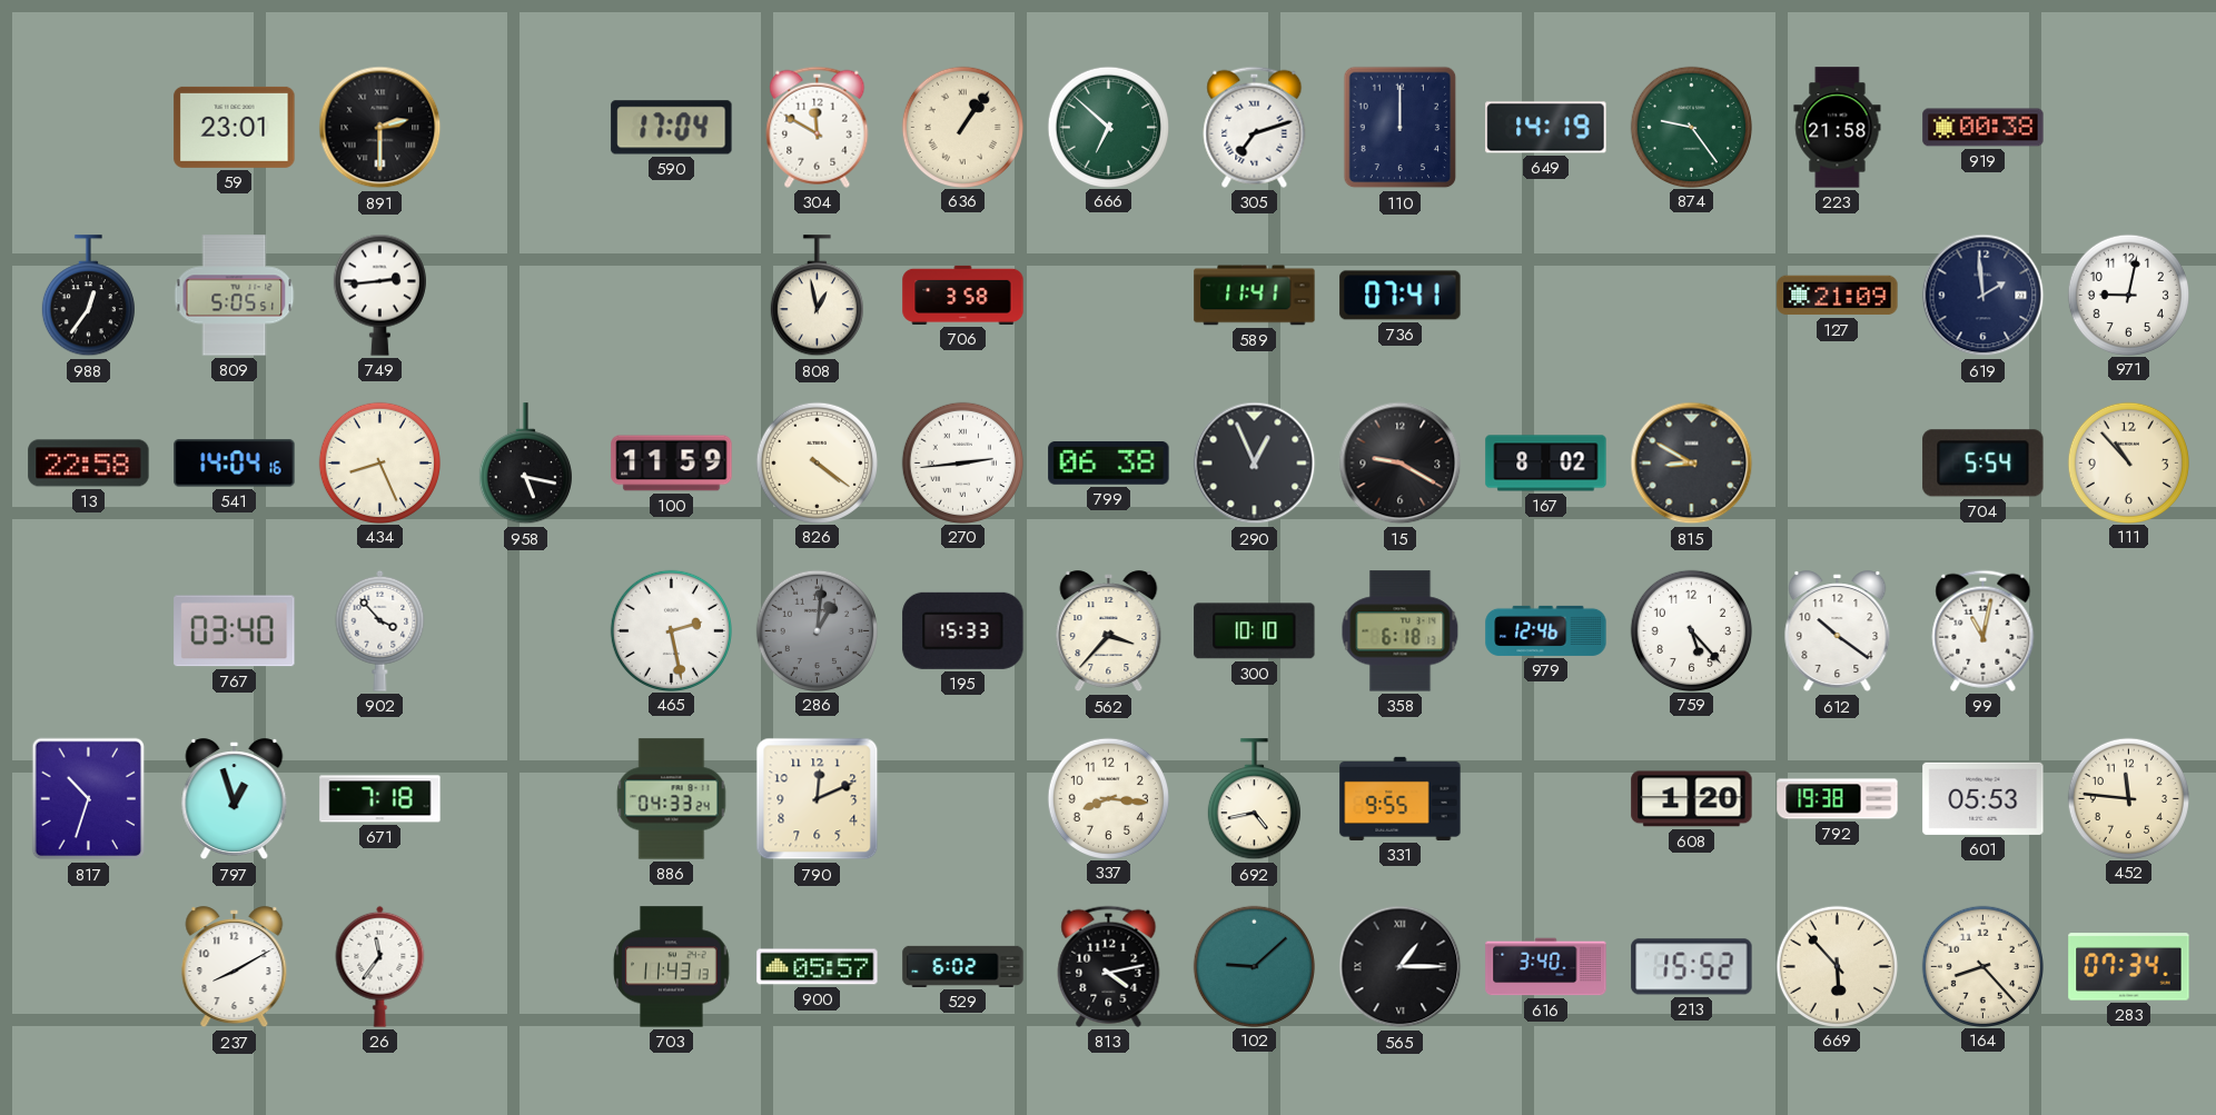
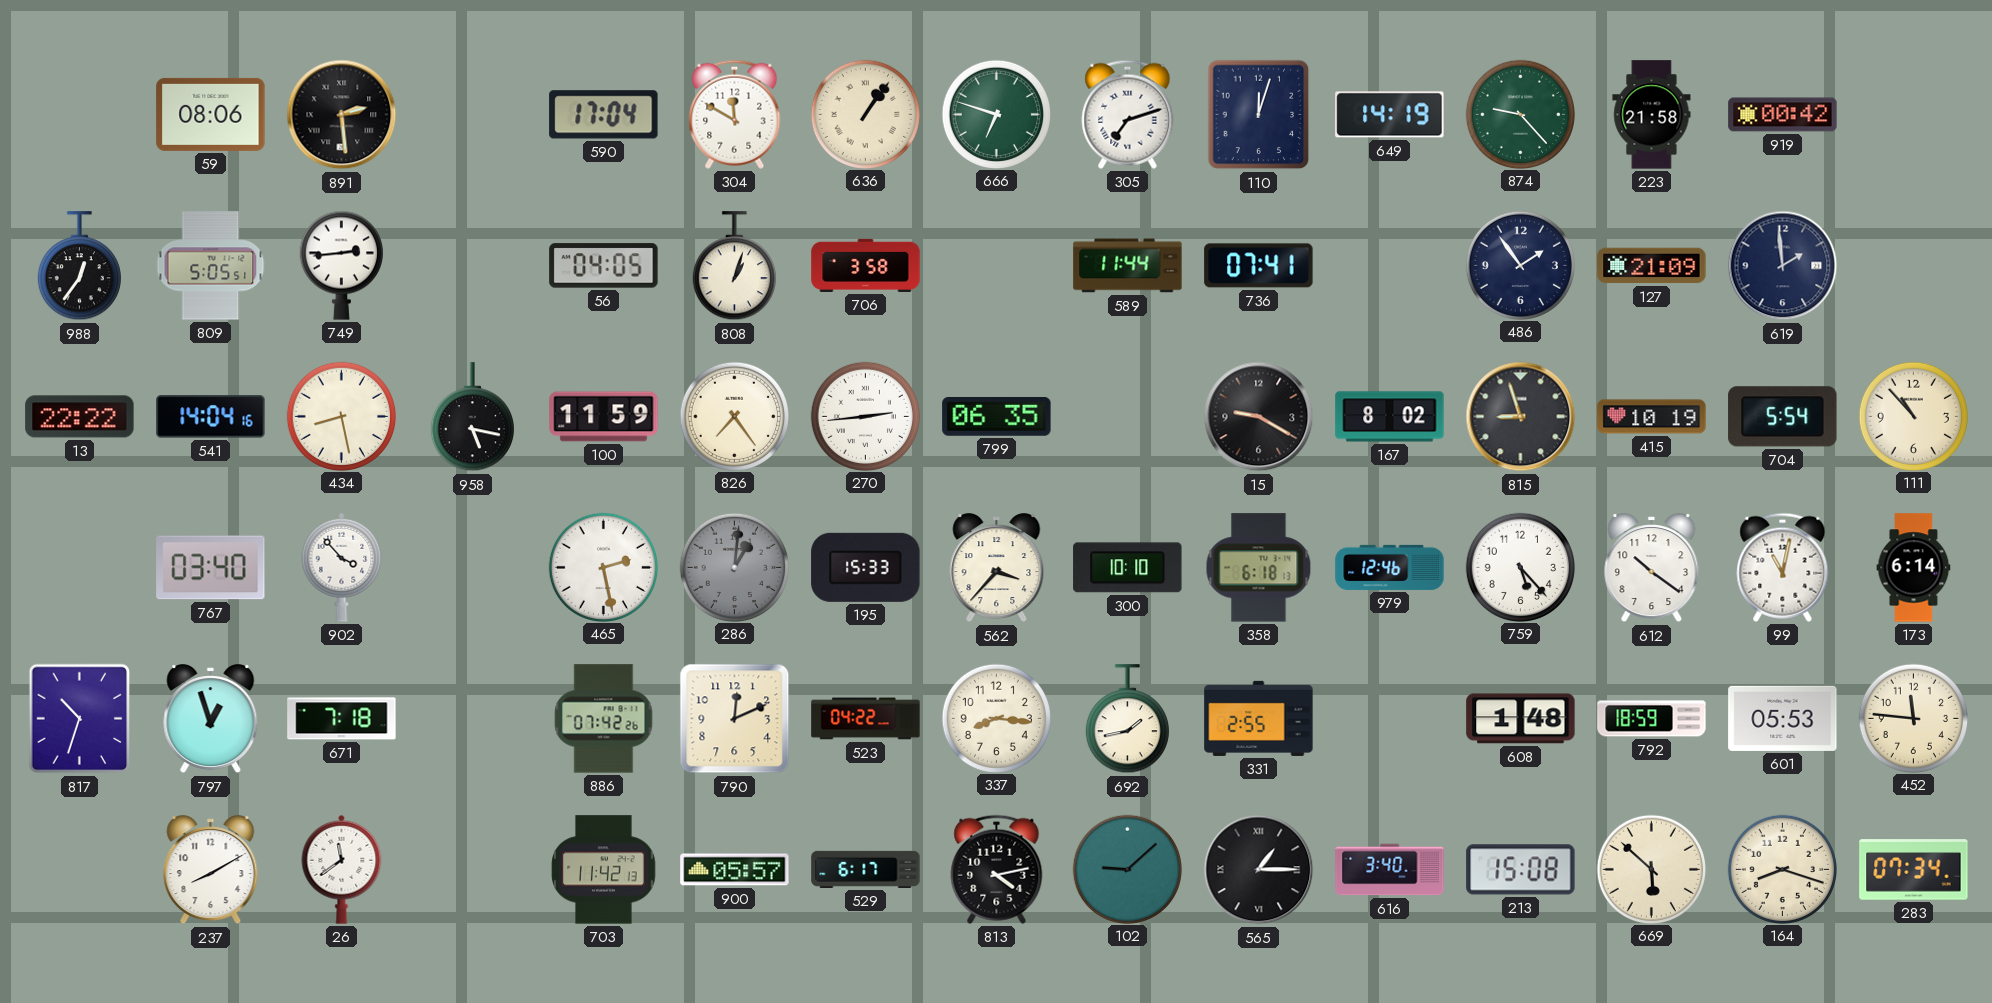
59: 23:01 -> 08:06
891: 2:30 -> 2:29
666: 6:52 -> 6:48
110: 12:00 -> 12:03
874: 9:24 -> 9:23
919: 00:38 -> 00:42
56: none -> 04:05
808: 12:58 -> 1:03
589: 11:41 -> 11:44
486: none -> 1:54
971: 9:02 -> none
13: 22:58 -> 22:22
434: 8:26 -> 8:28
826: 4:21 -> 7:24
799: 06:38 -> 06:35
290: 12:56 -> none
815: 8:50 -> 8:57
415: none -> 10:19
173: none -> 6:14
886: 04:33 -> 07:42
523: none -> 04:22
692: 4:43 -> 1:43
331: 9:55 -> 2:55
608: 1:20 -> 1:48
792: 19:38 -> 18:59
26: 11:36 -> 11:39
703: 11:43 -> 11:42
529: 6:02 -> 6:17
213: 15:52 -> 15:08
669: 5:53 -> 5:52
164: 8:23 -> 8:18
